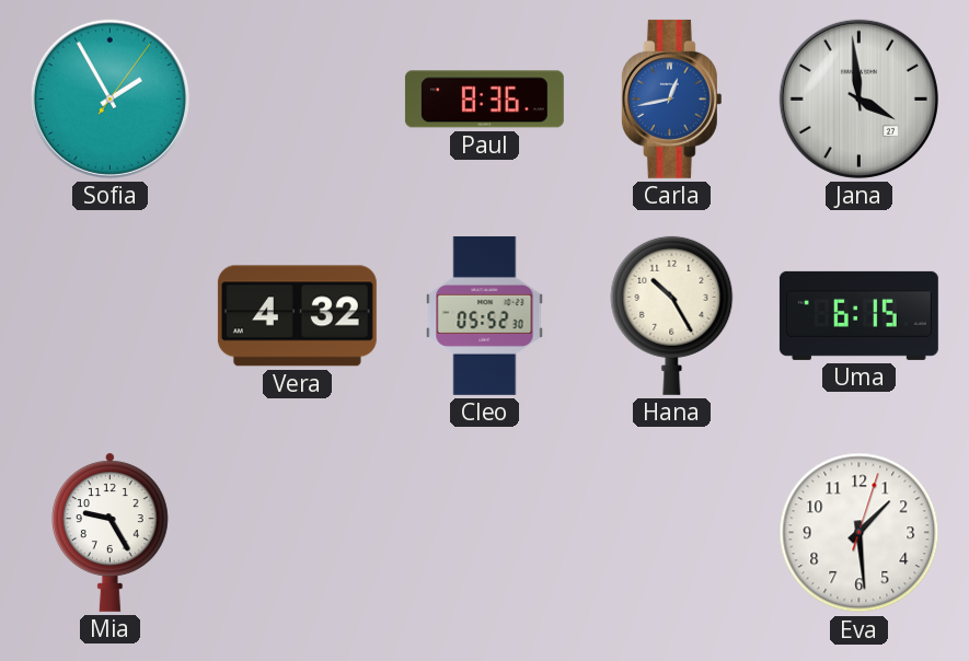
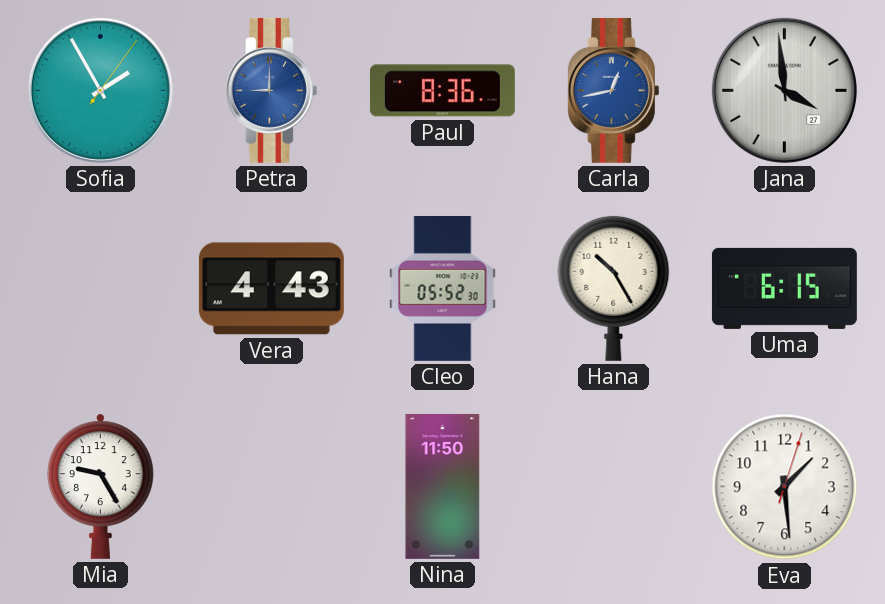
Petra: none -> 9:00
Vera: 4:32 -> 4:43
Nina: none -> 11:50
